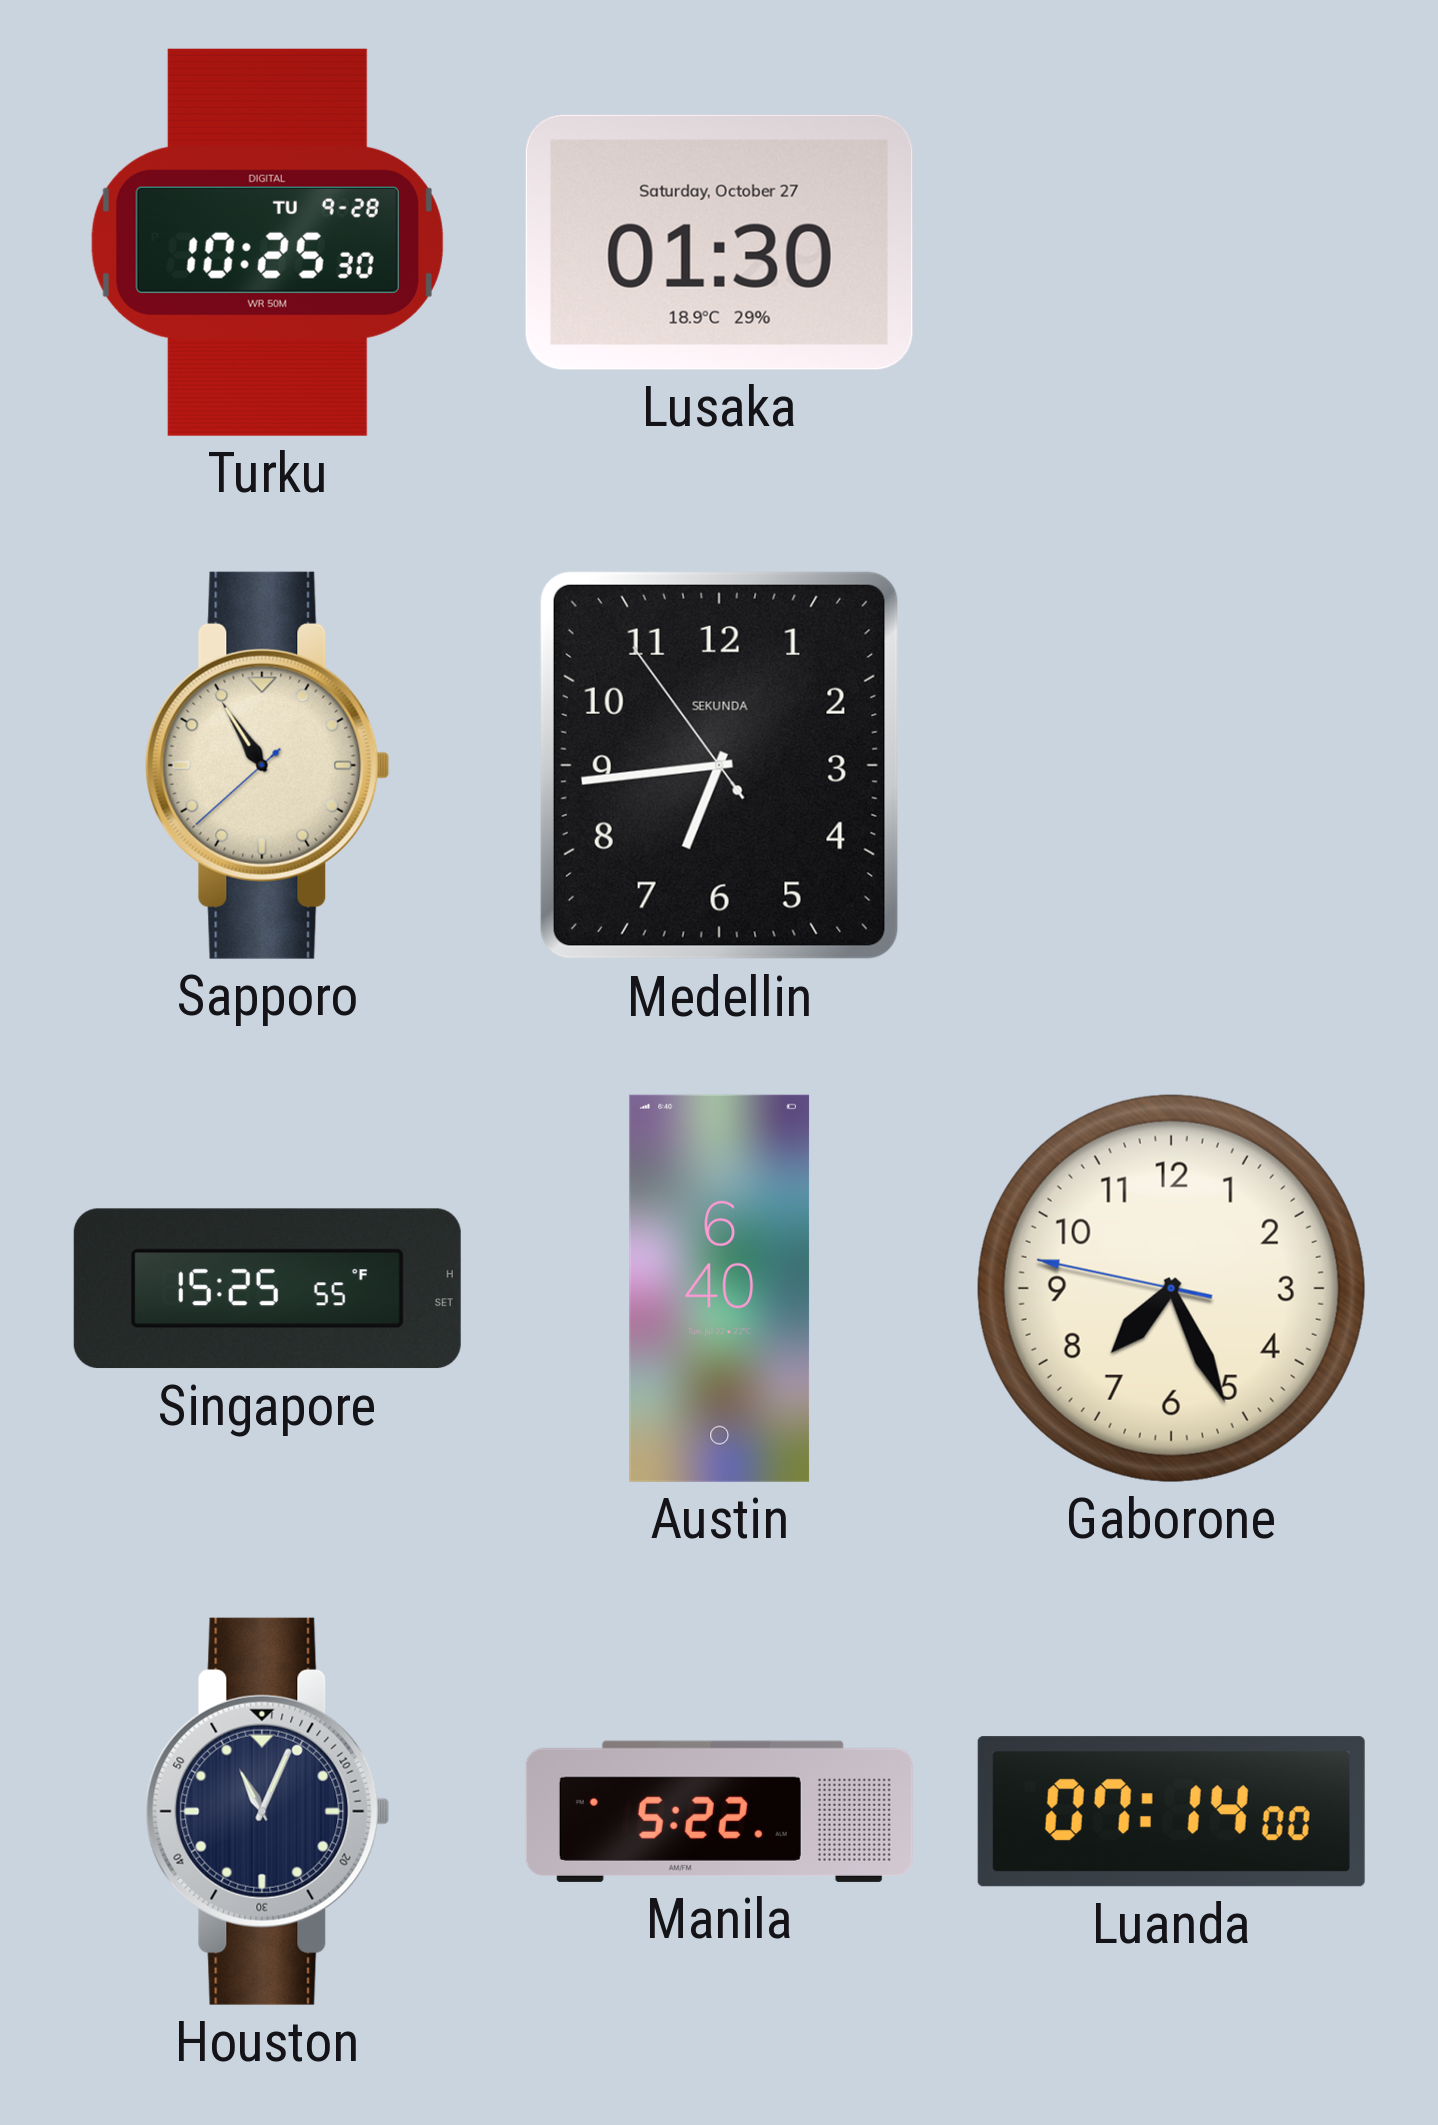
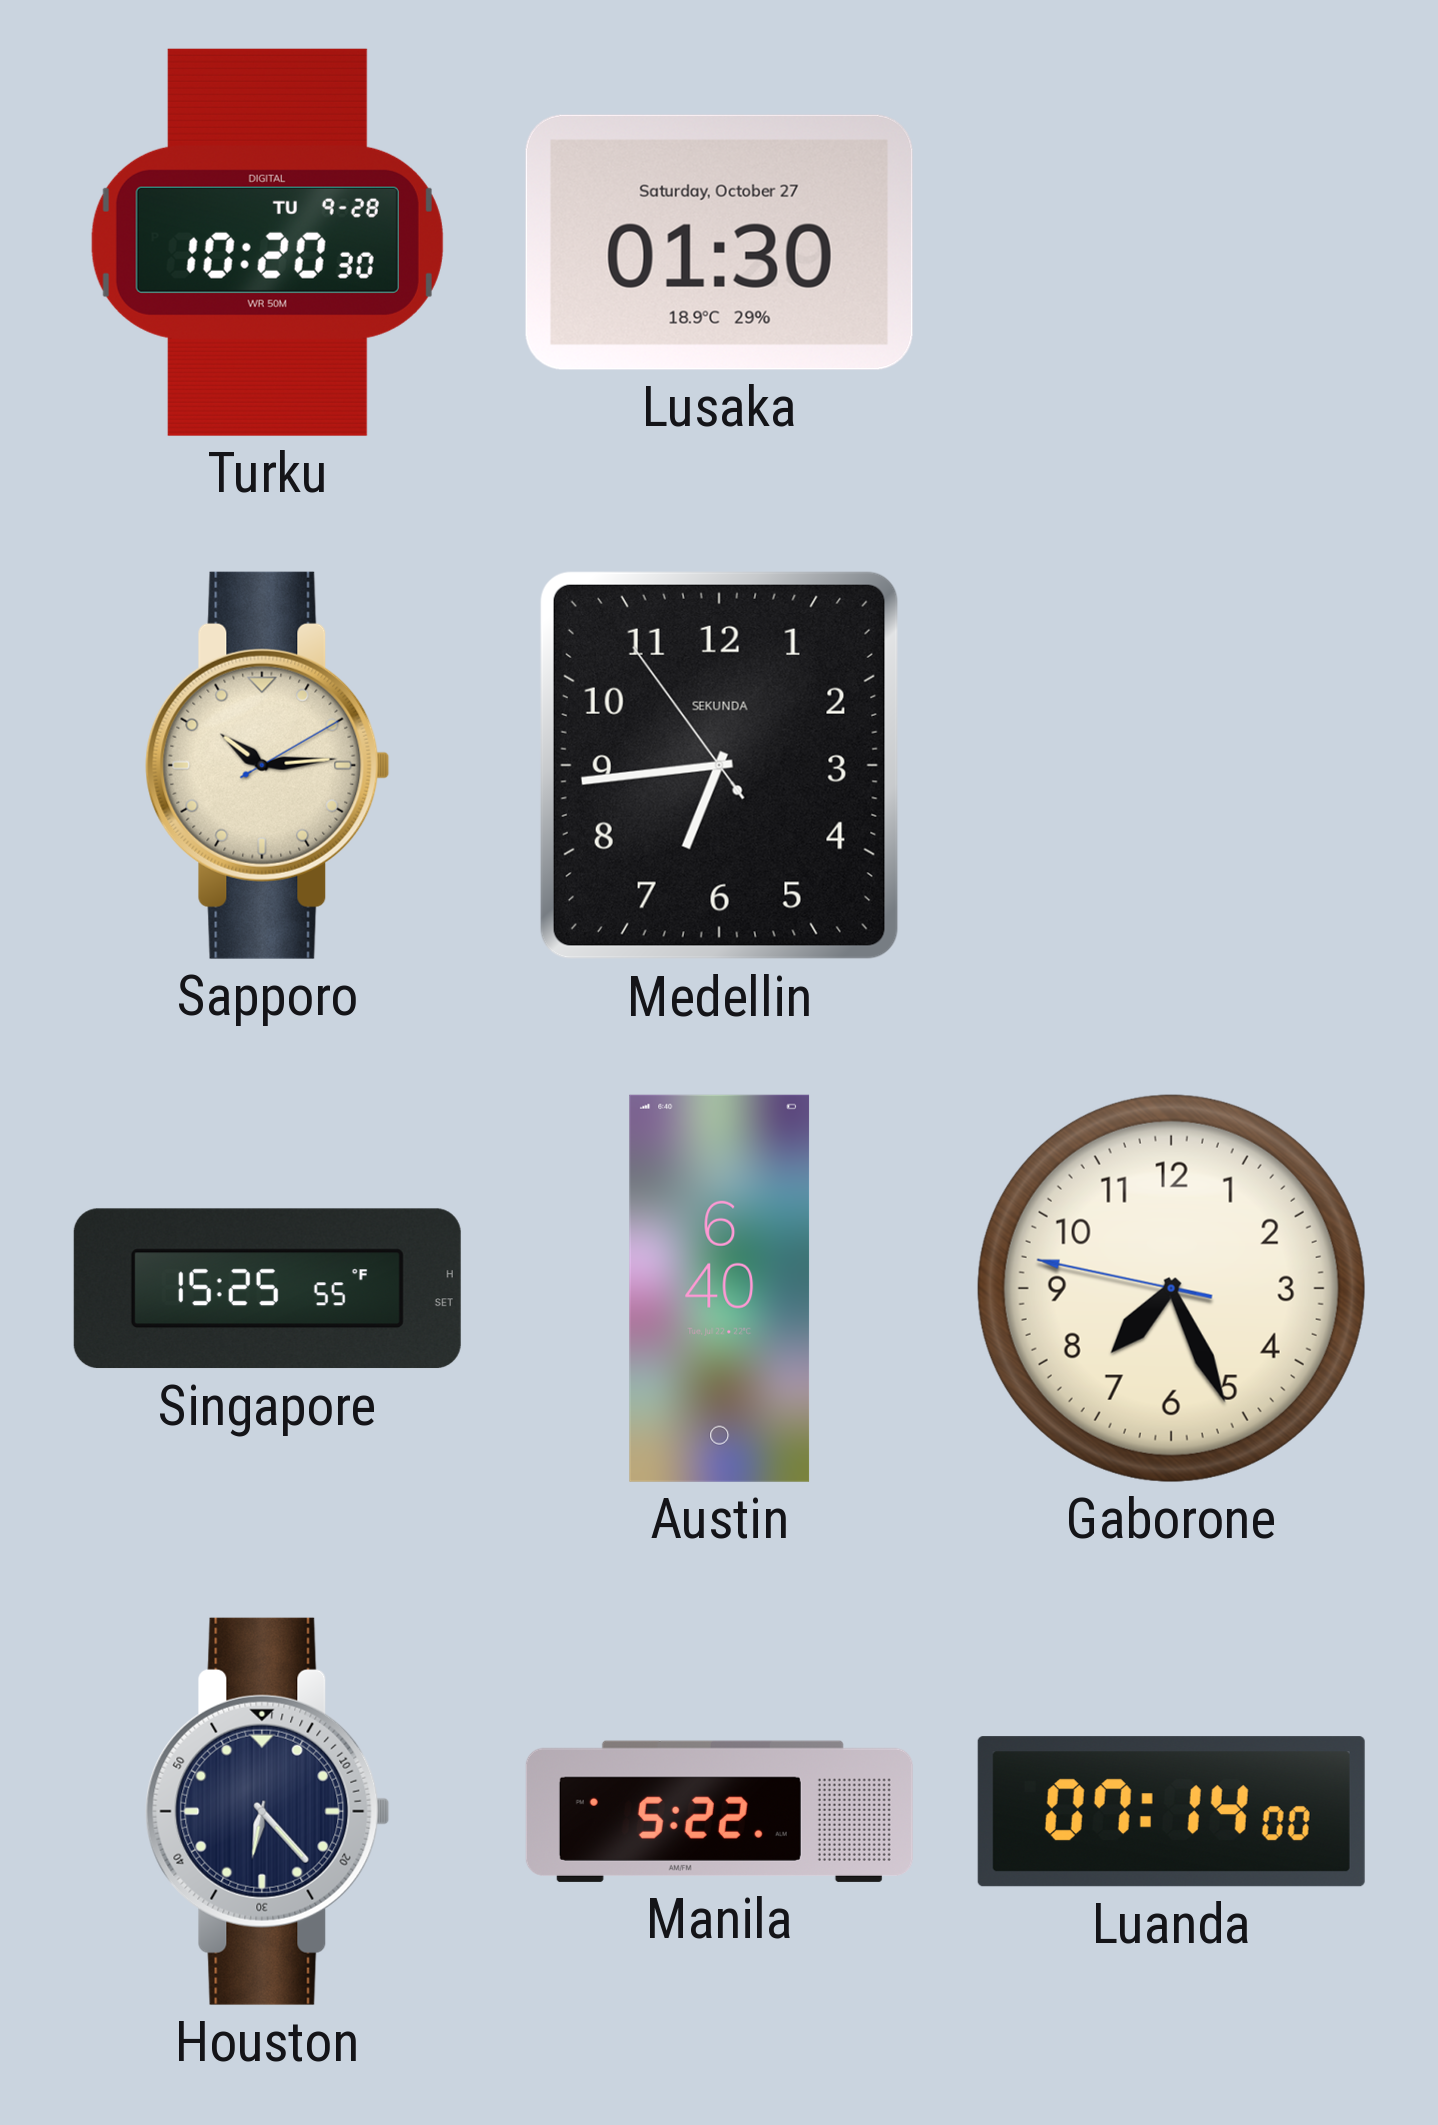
Turku: 10:25 -> 10:20
Sapporo: 10:54 -> 10:14
Houston: 11:04 -> 6:23
